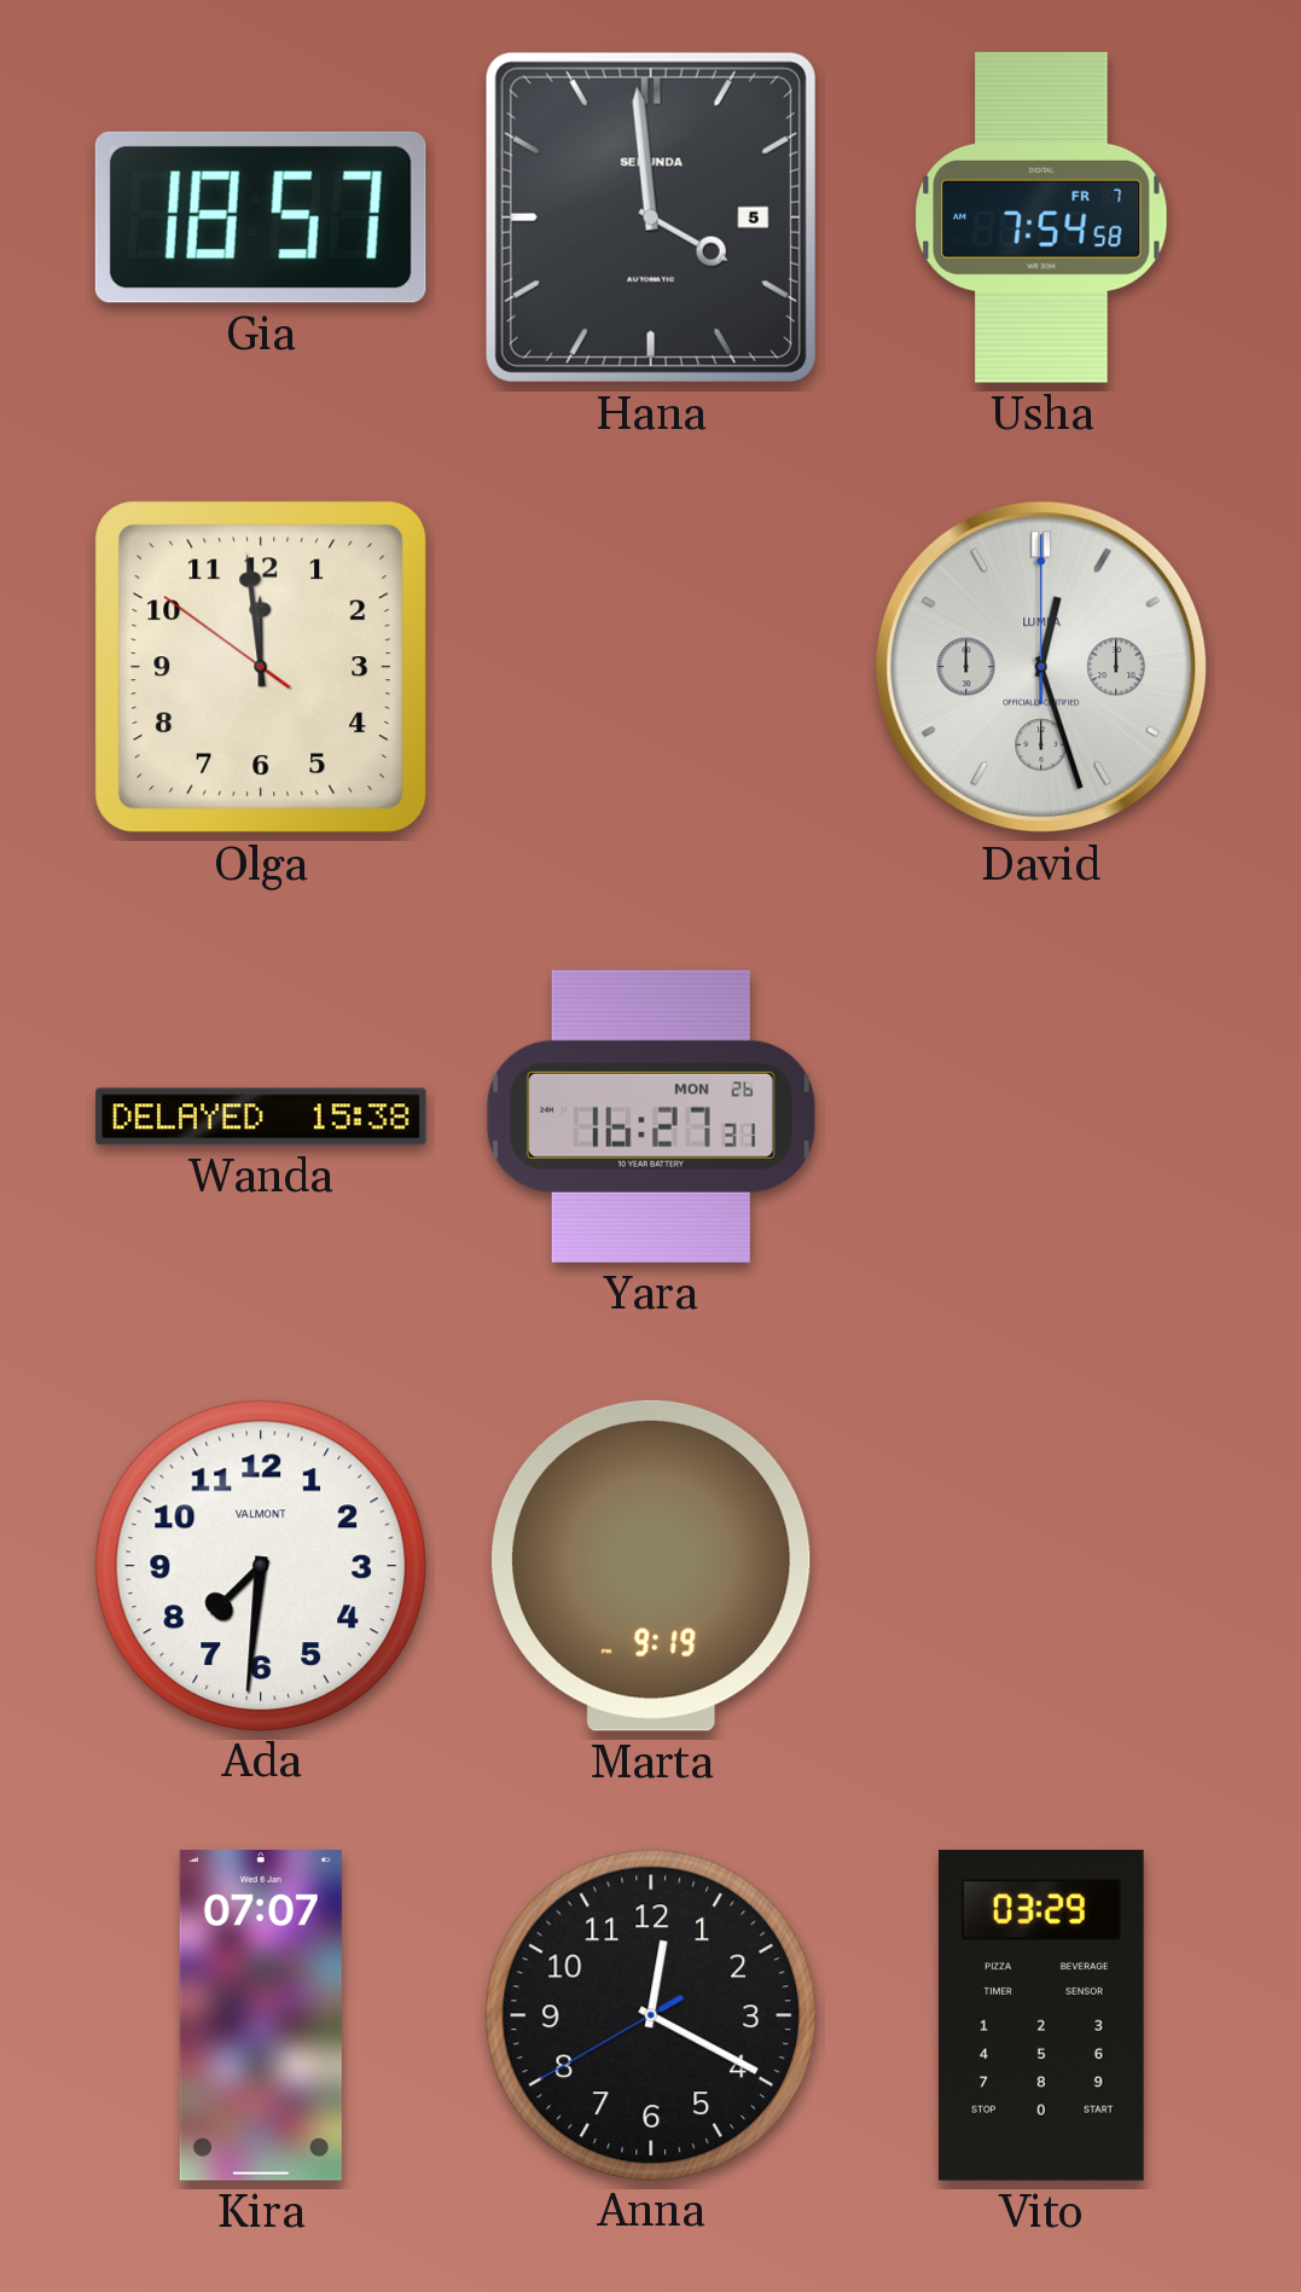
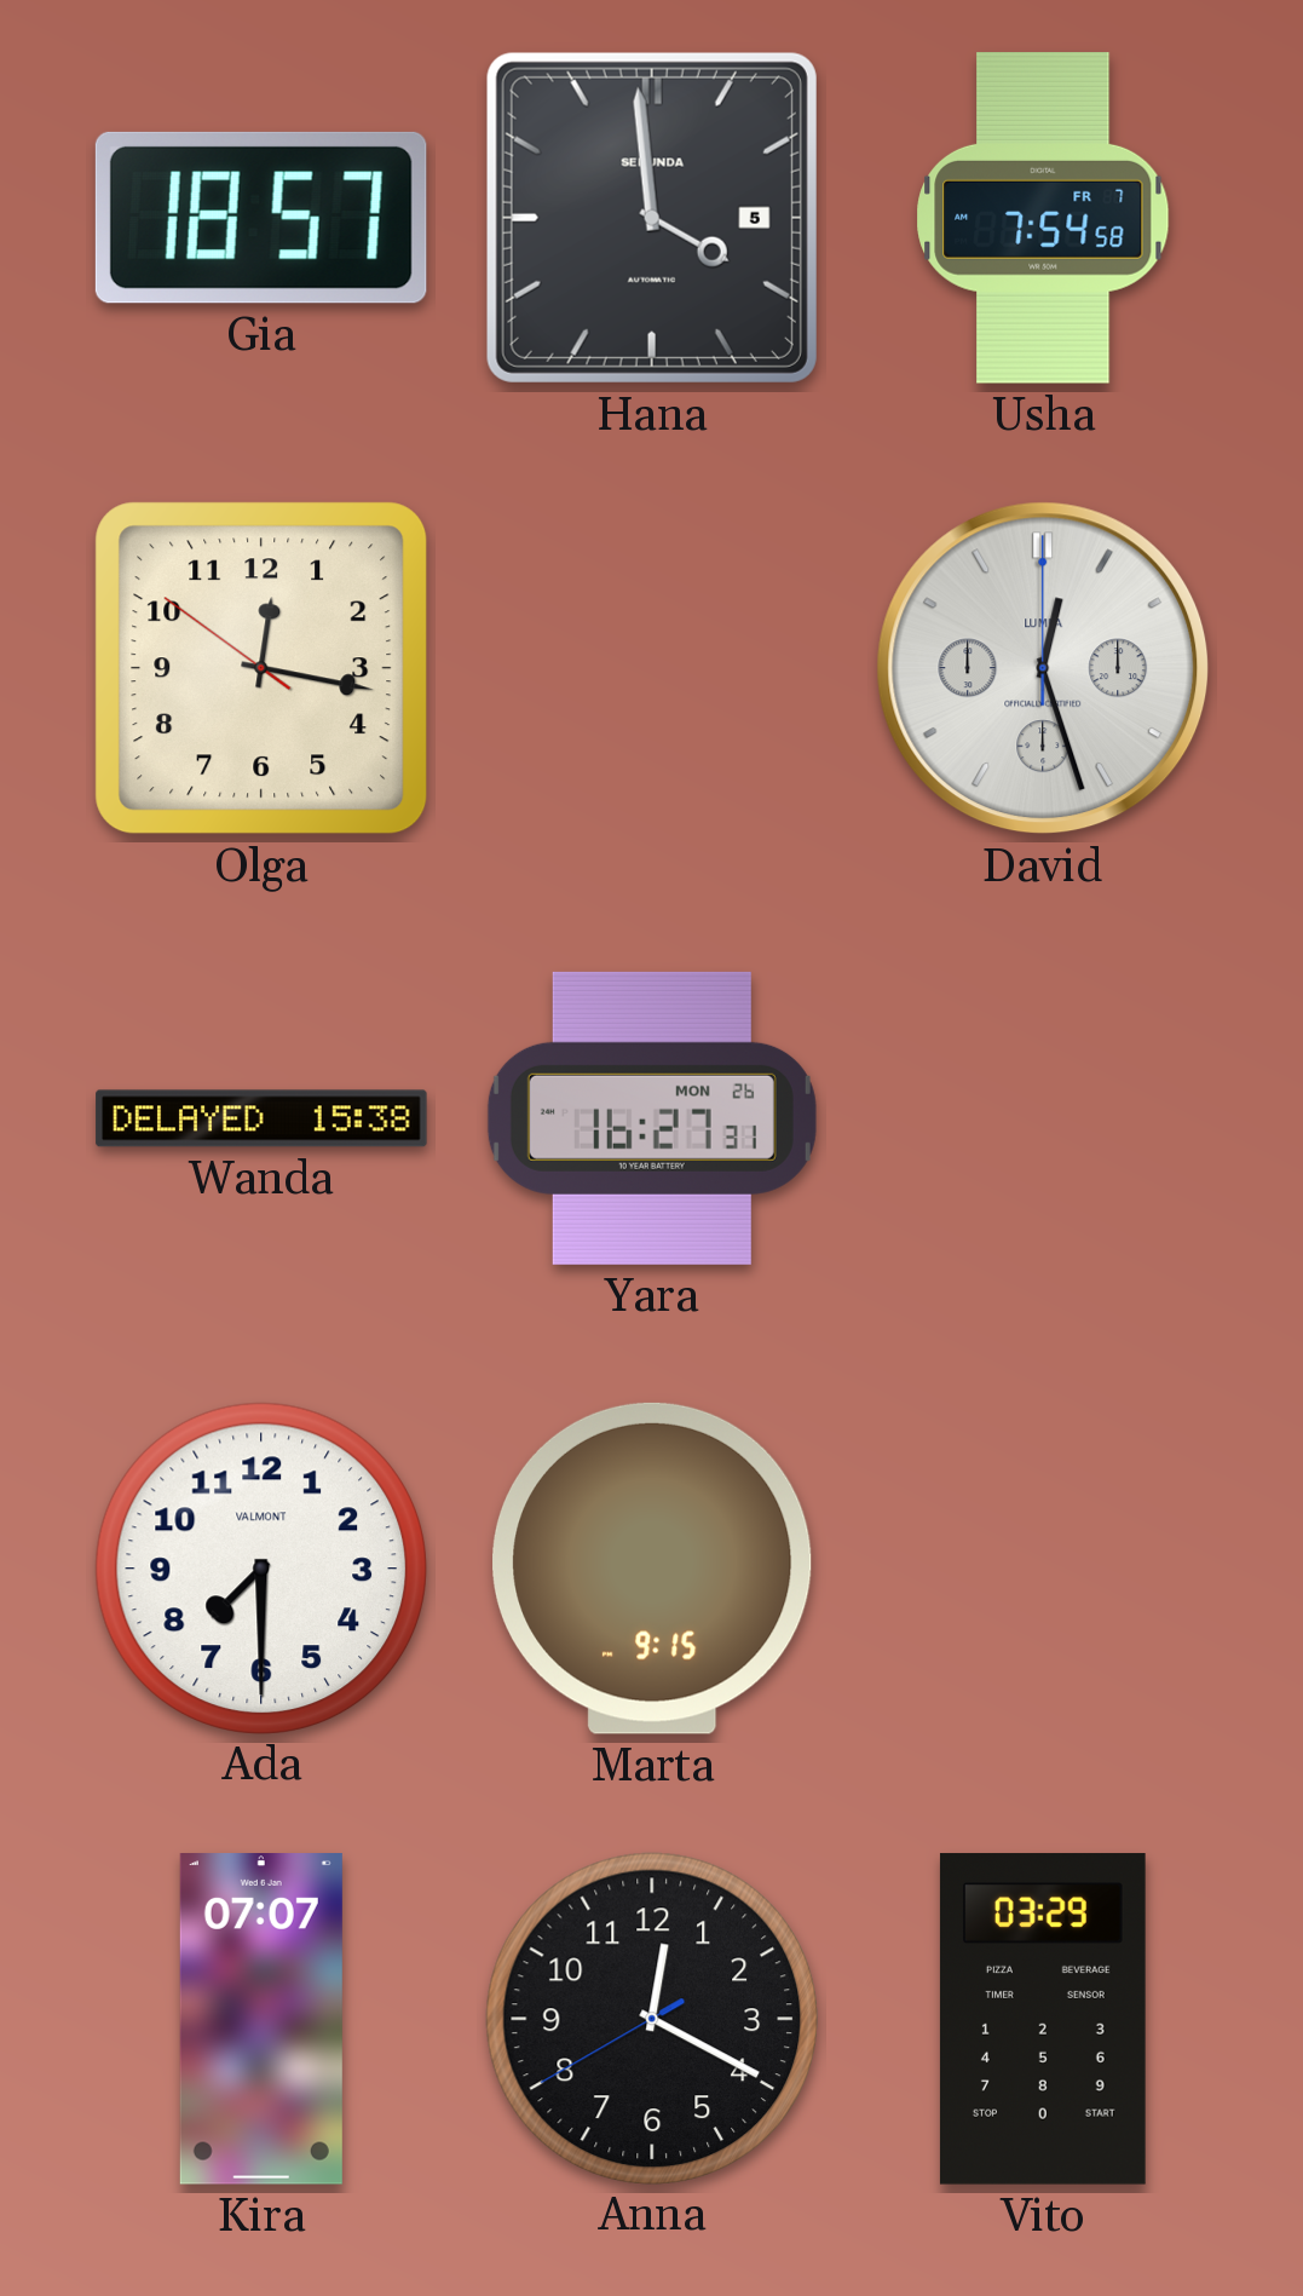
Olga: 11:58 -> 12:16
Ada: 7:31 -> 7:30
Marta: 9:19 -> 9:15
